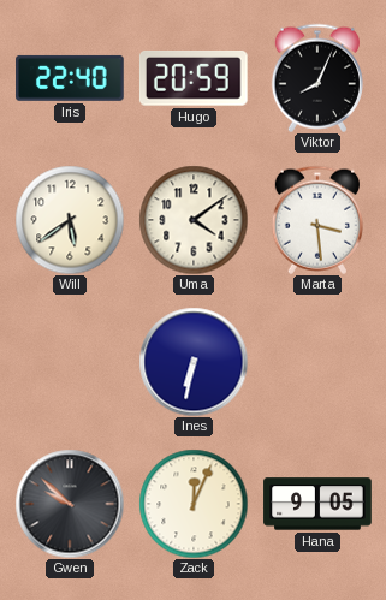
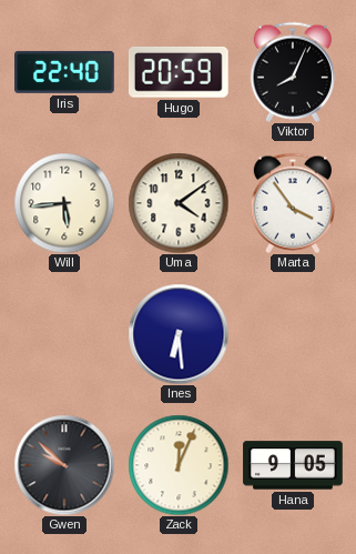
Will: 5:39 -> 5:44
Marta: 3:29 -> 3:54
Ines: 6:32 -> 6:29
